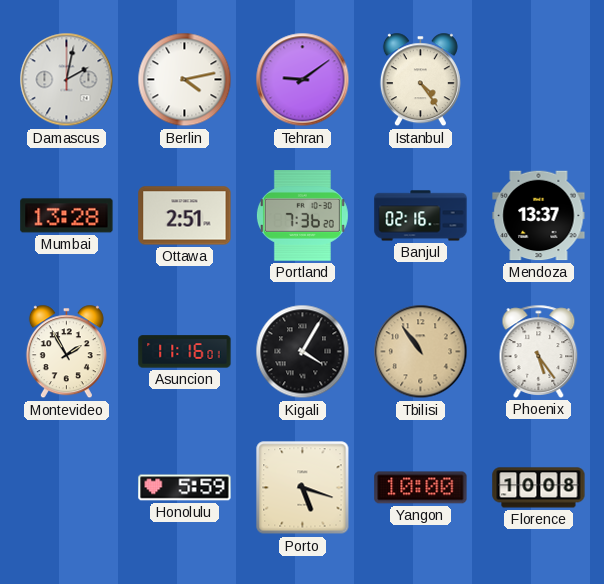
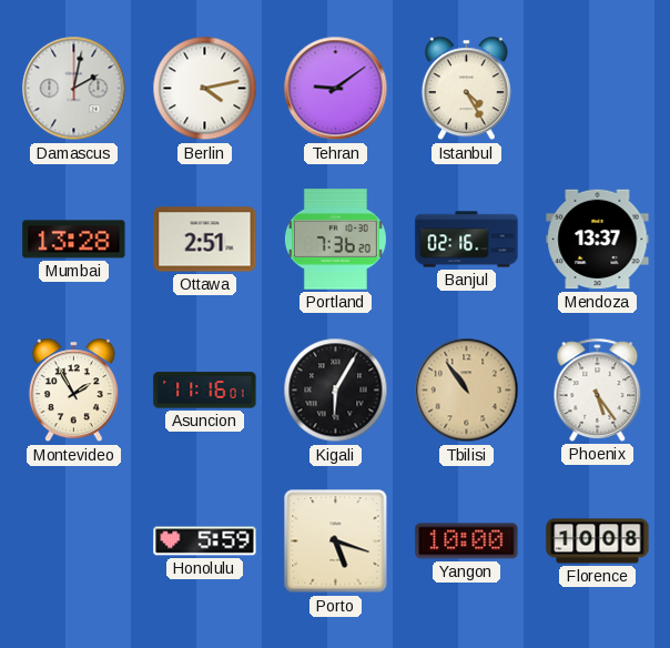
Istanbul: 4:24 -> 4:25
Kigali: 4:05 -> 6:05
